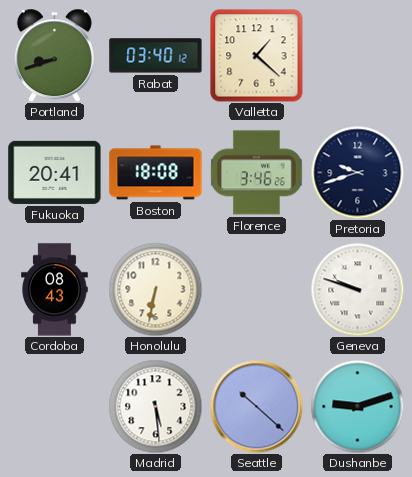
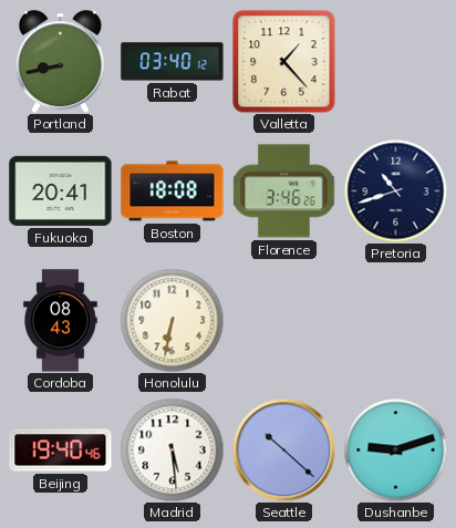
Portland: 8:42 -> 8:43
Valletta: 1:22 -> 1:23
Pretoria: 9:42 -> 10:42
Geneva: 9:48 -> none
Beijing: none -> 19:40
